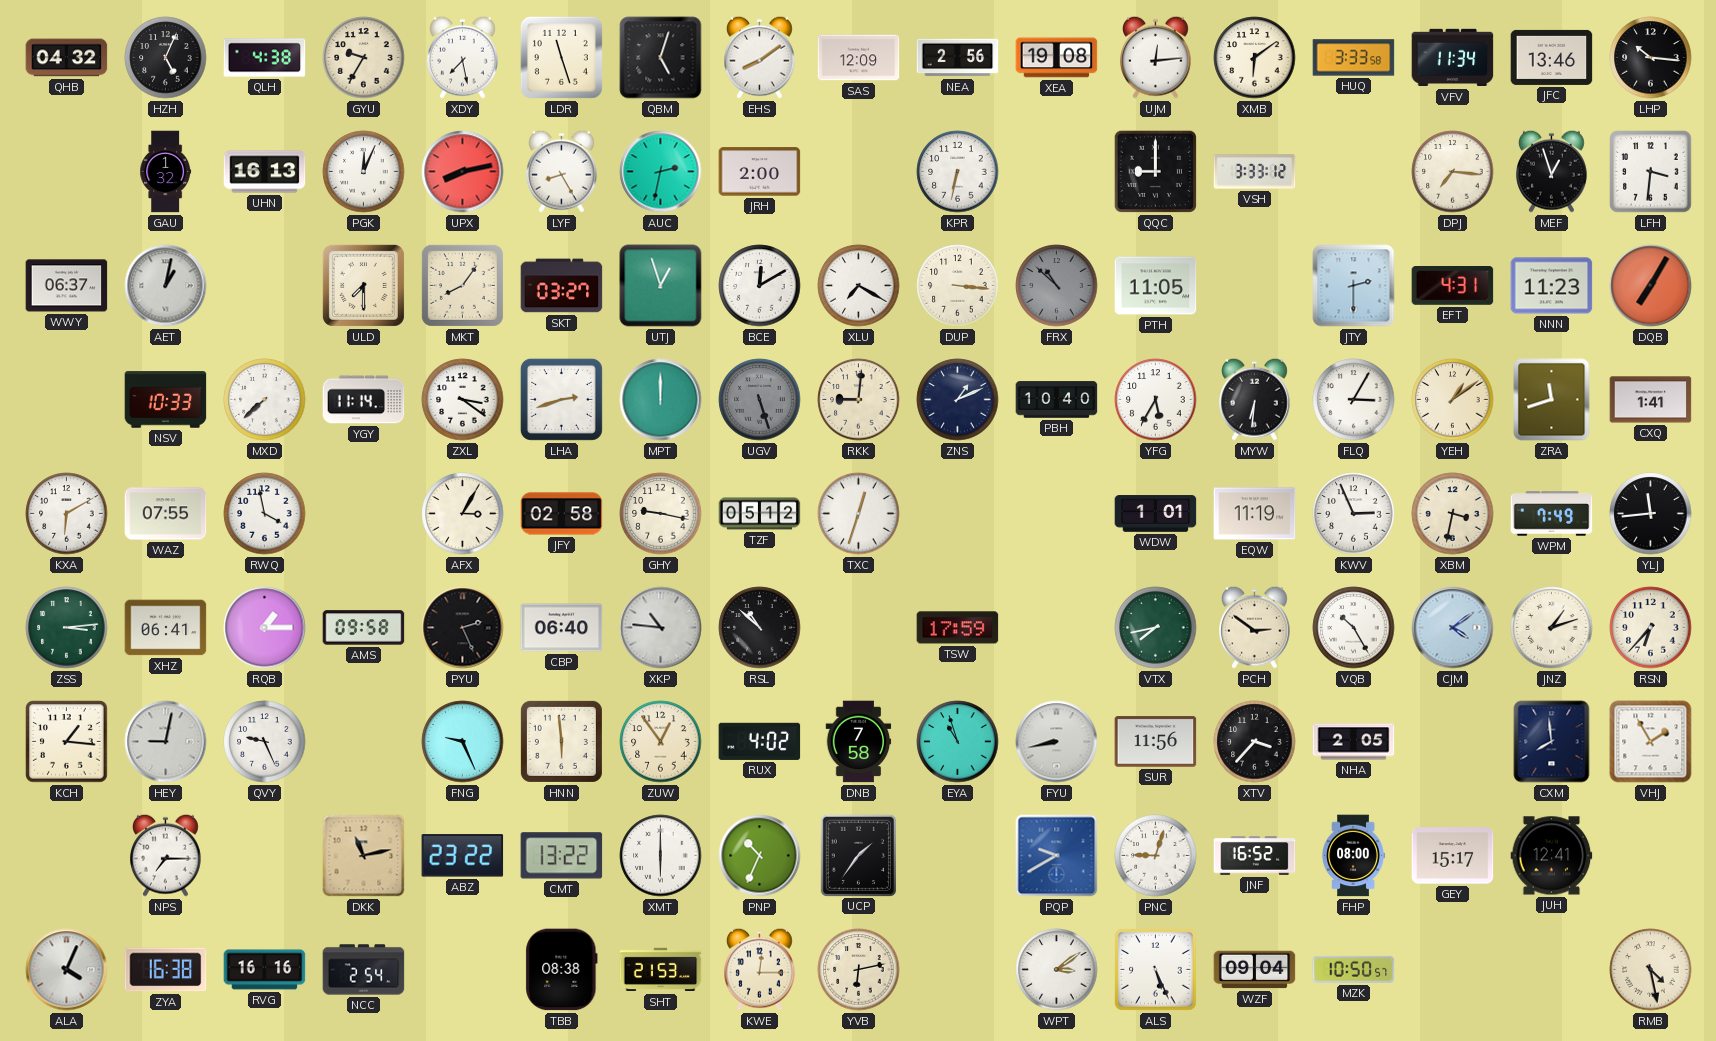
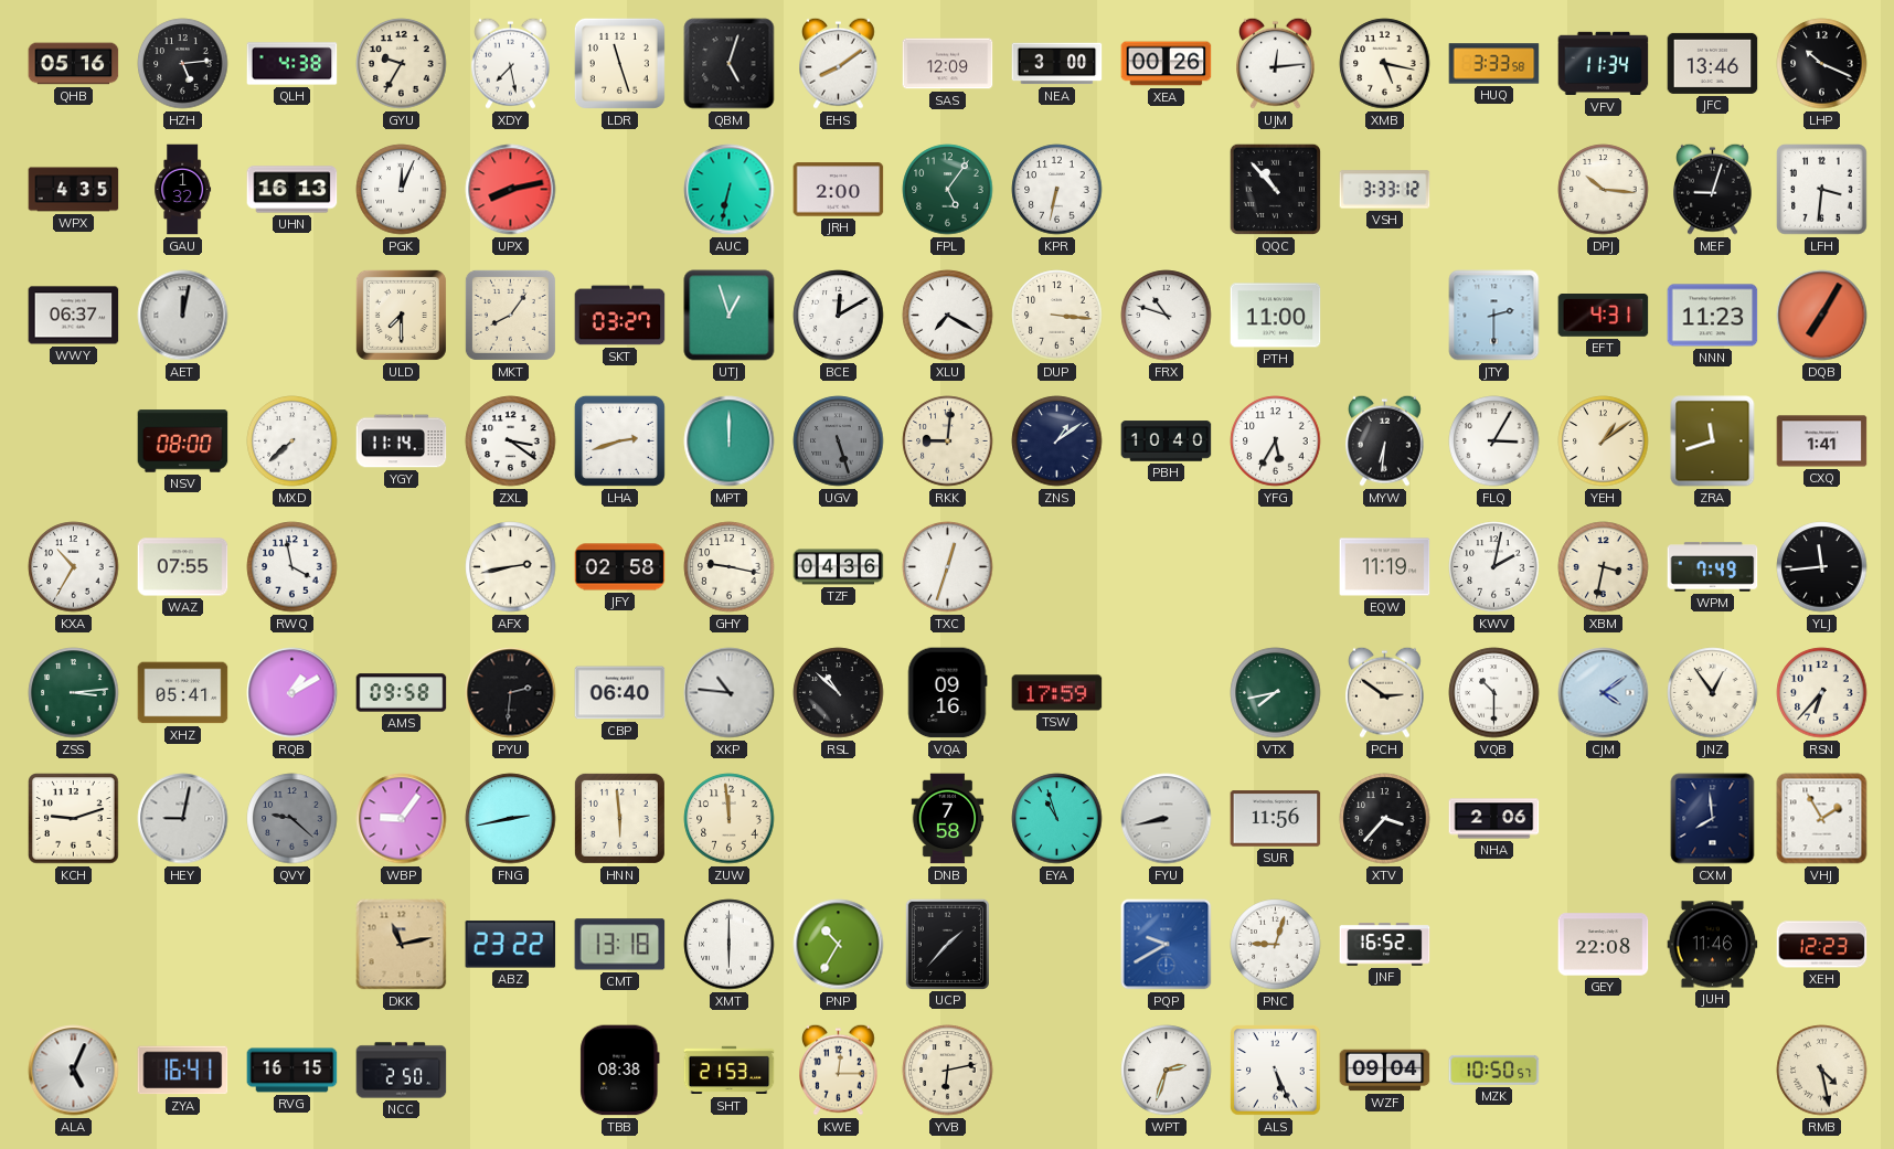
QHB: 04:32 -> 05:16
HZH: 5:04 -> 5:14
NEA: 2:56 -> 3:00
XEA: 19:08 -> 00:26
XMB: 6:09 -> 5:17
LHP: 10:16 -> 10:19
WPX: none -> 4:35
LYF: 8:25 -> none
AUC: 2:32 -> 6:32
FPL: none -> 5:06
QQC: 9:00 -> 10:53
DPJ: 7:16 -> 10:16
MEF: 12:57 -> 9:03
AET: 1:02 -> 12:02
FRX: 10:52 -> 10:48
FRX dial: grey -> white
PTH: 11:05 -> 11:00
NSV: 10:33 -> 08:00
ZNS: 1:11 -> 1:09
KXA: 6:10 -> 10:35
AFX: 3:05 -> 2:43
TZF: 05:12 -> 04:36
WDW: 1:01 -> none
KWV: 2:56 -> 2:02
XHZ: 06:41 -> 05:41
RQB: 1:15 -> 1:10
PYU: 2:26 -> 2:31
VQA: none -> 09:16
VQB: 10:25 -> 10:30
JNZ: 1:12 -> 12:54
KCH: 1:16 -> 9:12
QVY: 9:26 -> 9:22
QVY dial: white -> grey
WBP: none -> 9:06
FNG: 9:26 -> 2:43
ZUW: 12:54 -> 11:59
RUX: 4:02 -> none
NHA: 2:05 -> 2:06
NPS: 7:15 -> none
CMT: 13:22 -> 13:18
PNP: 10:34 -> 10:35
UCP: 1:36 -> 1:37
FHP: 08:00 -> none
GEY: 15:17 -> 22:08
JUH: 12:41 -> 11:46
XEH: none -> 12:23
ALA: 4:04 -> 5:04
ZYA: 16:38 -> 16:41
RVG: 16:16 -> 16:15
NCC: 2:54 -> 2:50
WPT: 3:09 -> 2:33
